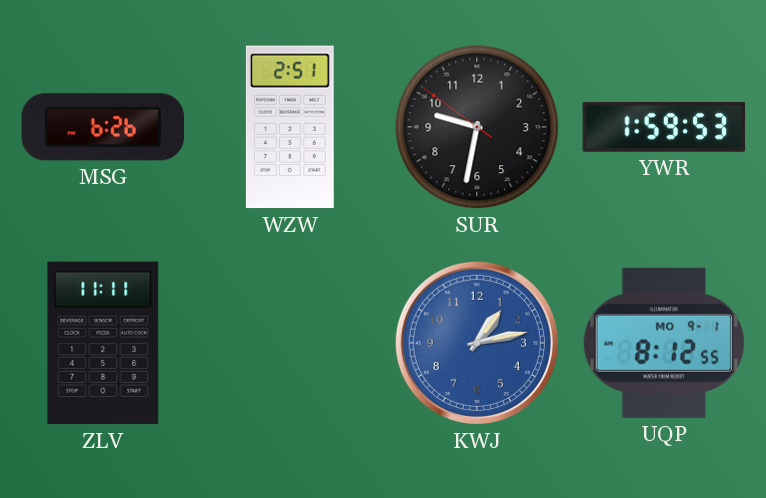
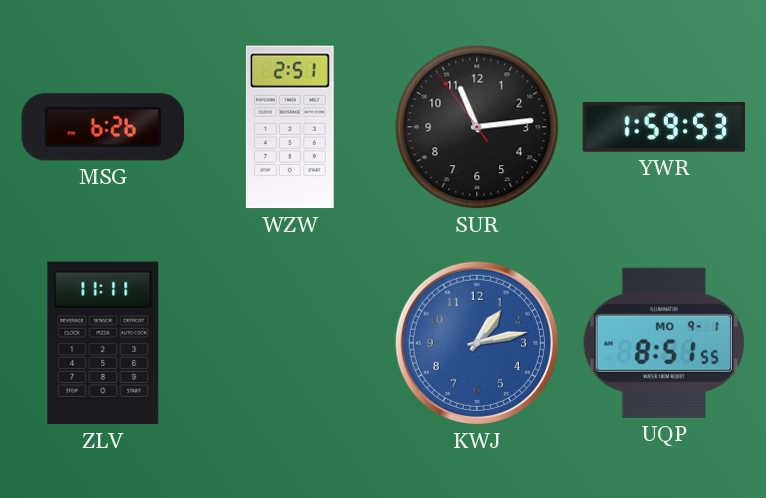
SUR: 9:31 -> 11:13
UQP: 8:12 -> 8:51
